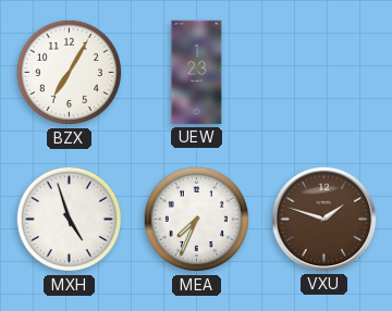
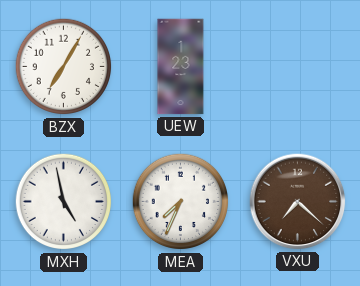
MXH: 4:57 -> 4:58
VXU: 1:48 -> 7:22
